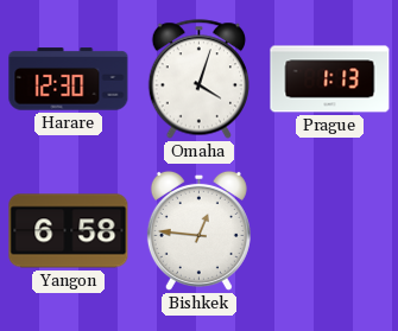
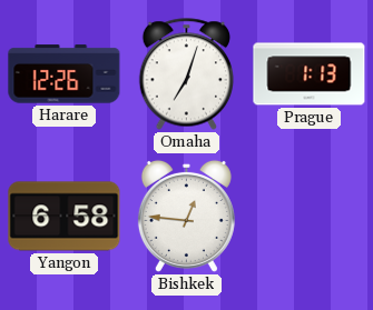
Harare: 12:30 -> 12:26
Omaha: 4:03 -> 7:03
